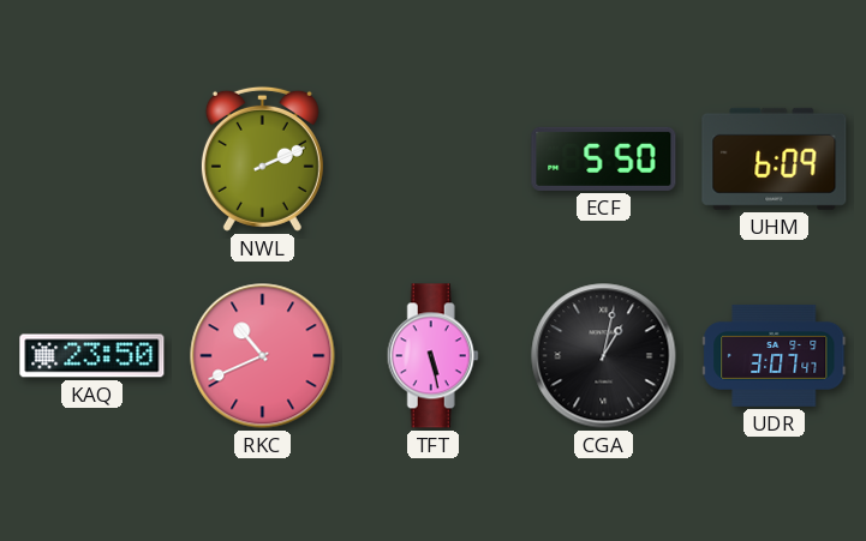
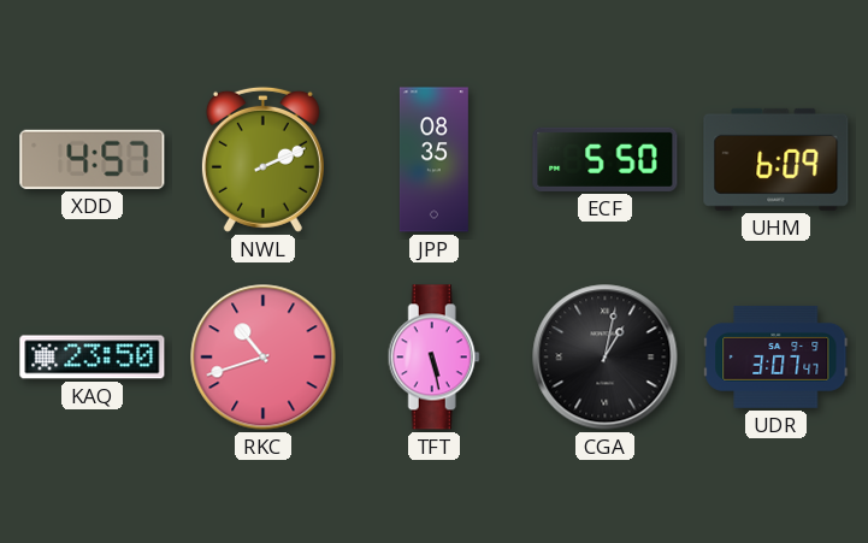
XDD: none -> 4:57
JPP: none -> 08:35
RKC: 10:41 -> 10:42
